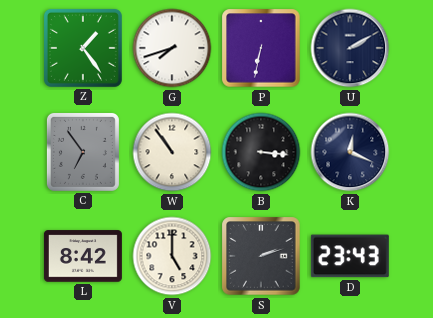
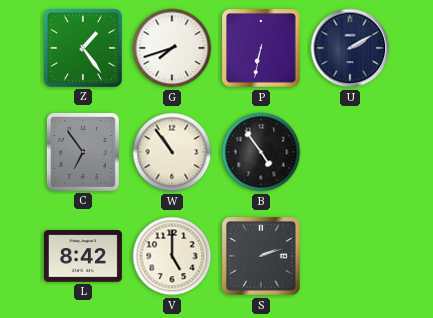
B: 3:16 -> 4:54
K: 12:19 -> none
D: 23:43 -> none
